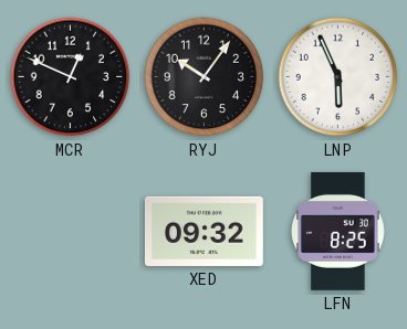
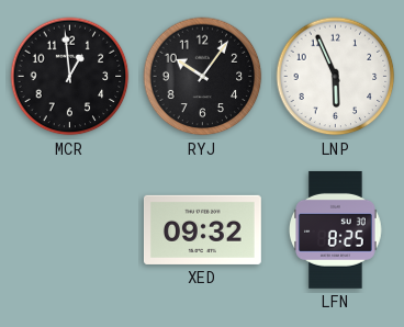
MCR: 12:49 -> 12:59
